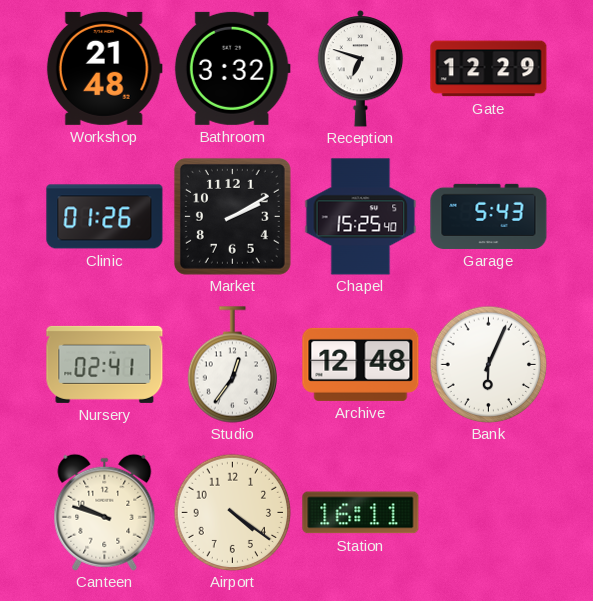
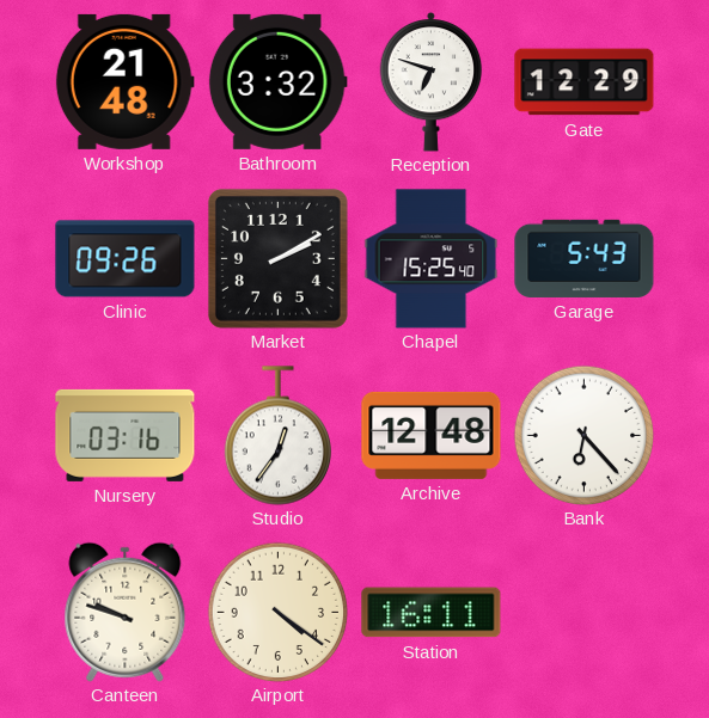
Clinic: 01:26 -> 09:26
Nursery: 02:41 -> 03:16
Bank: 6:04 -> 6:23
